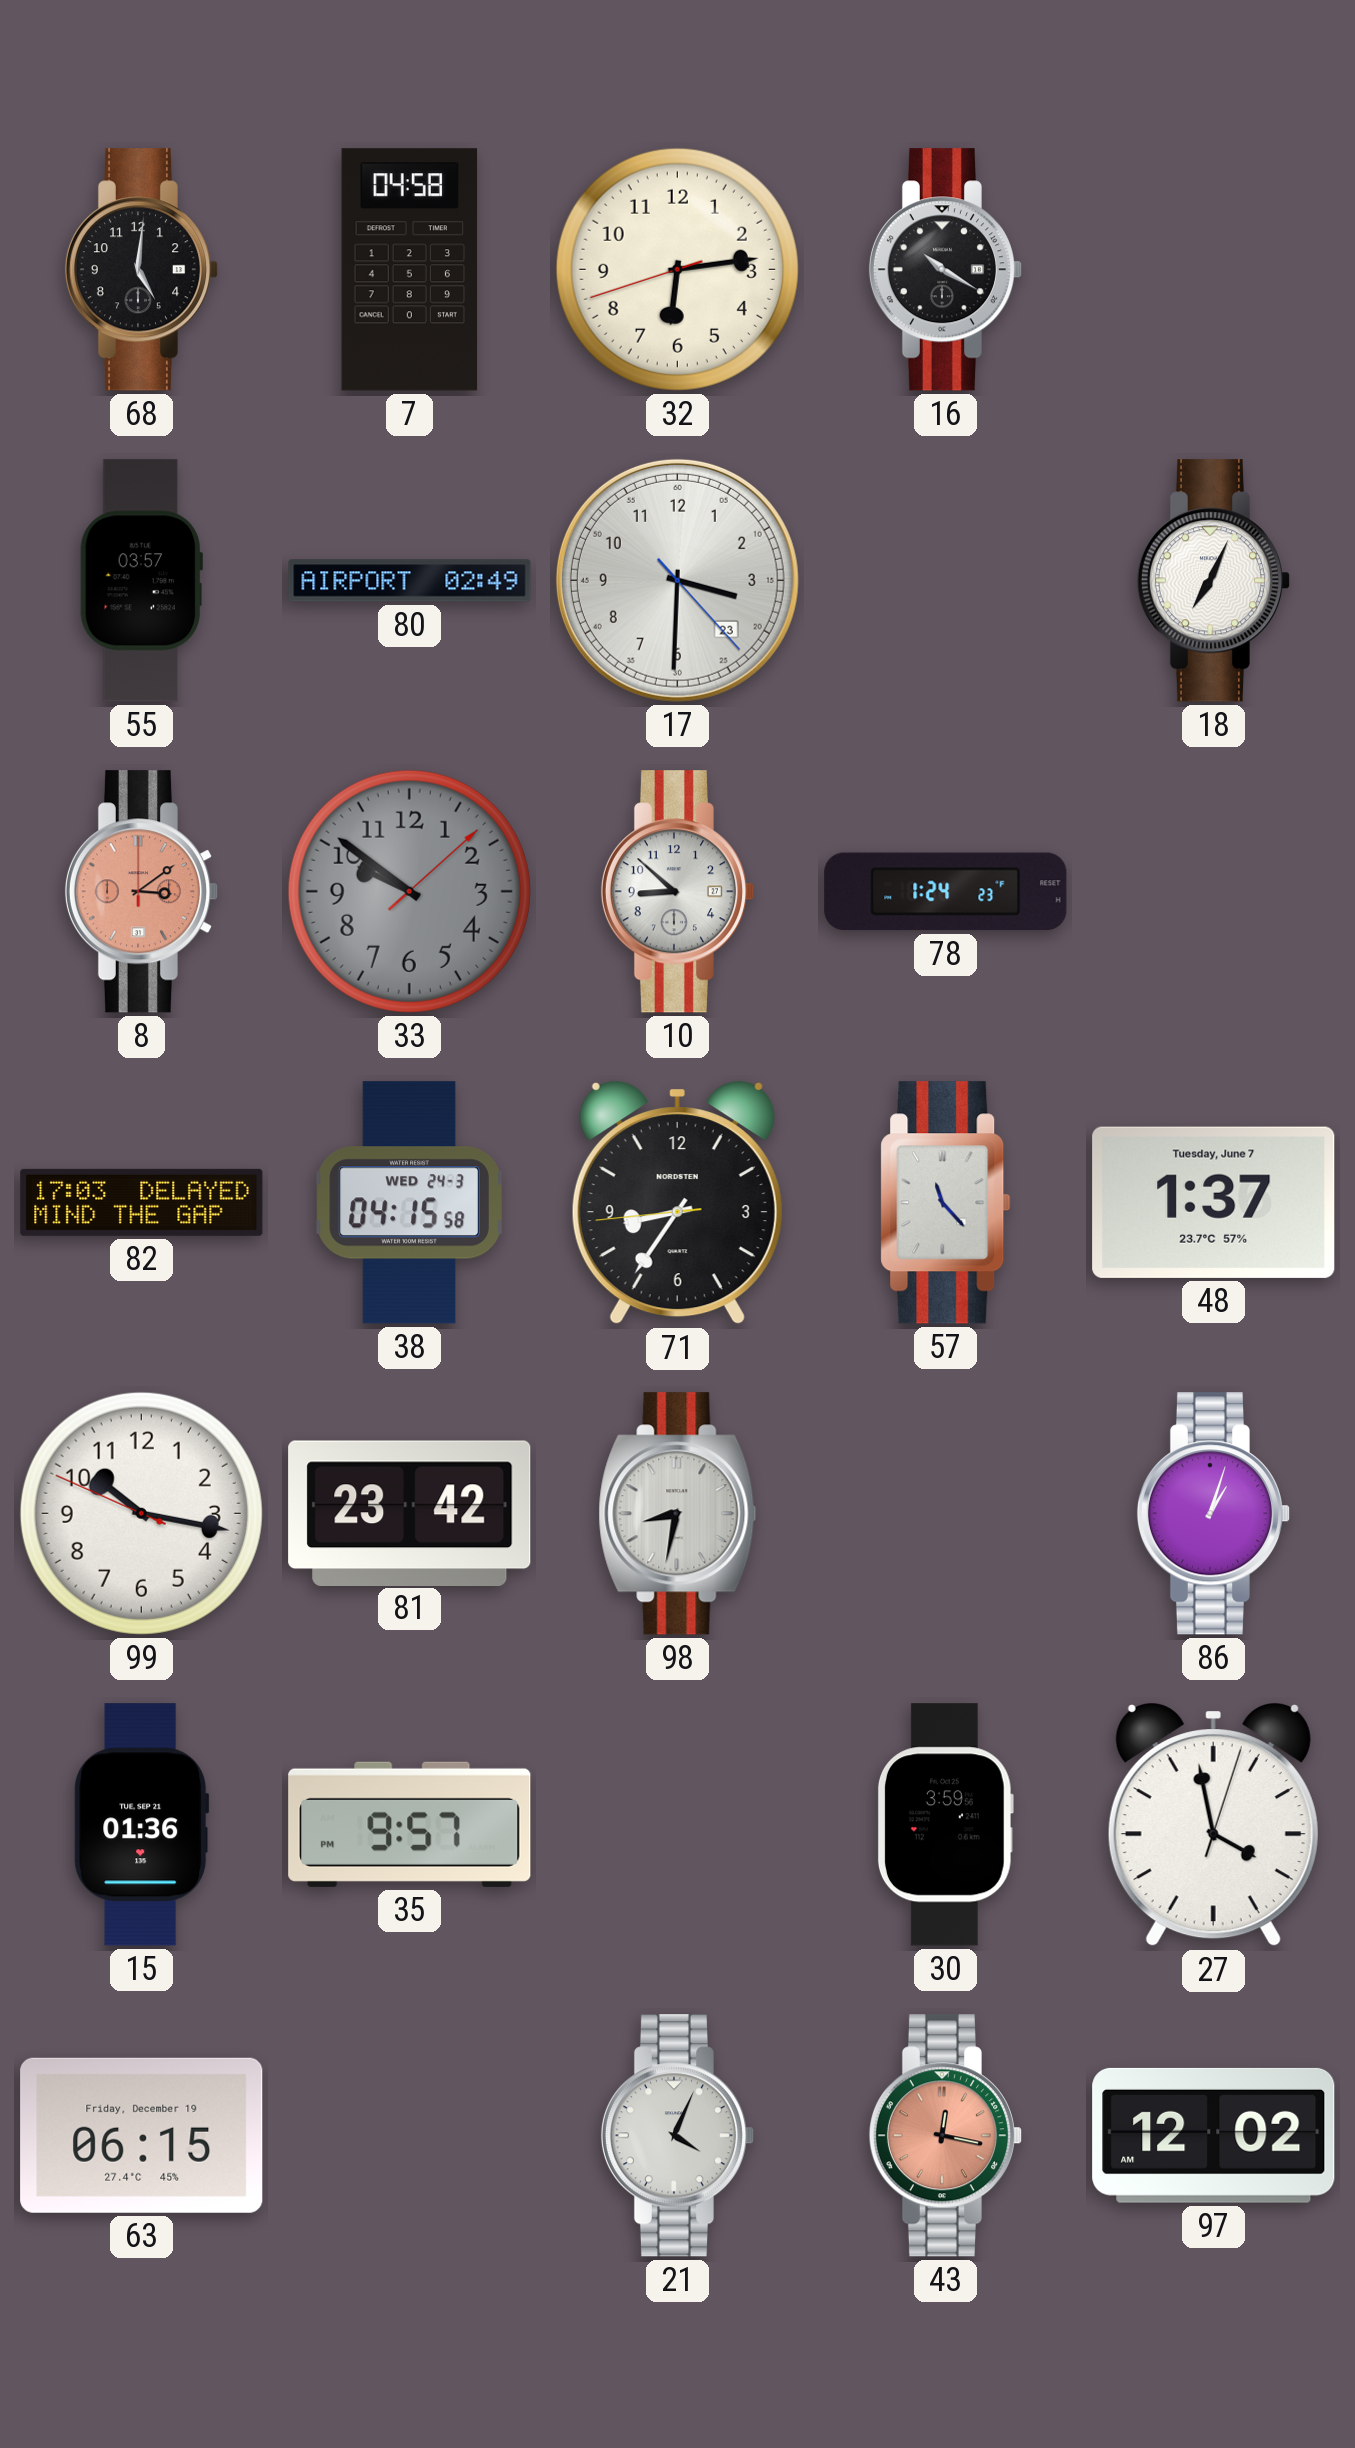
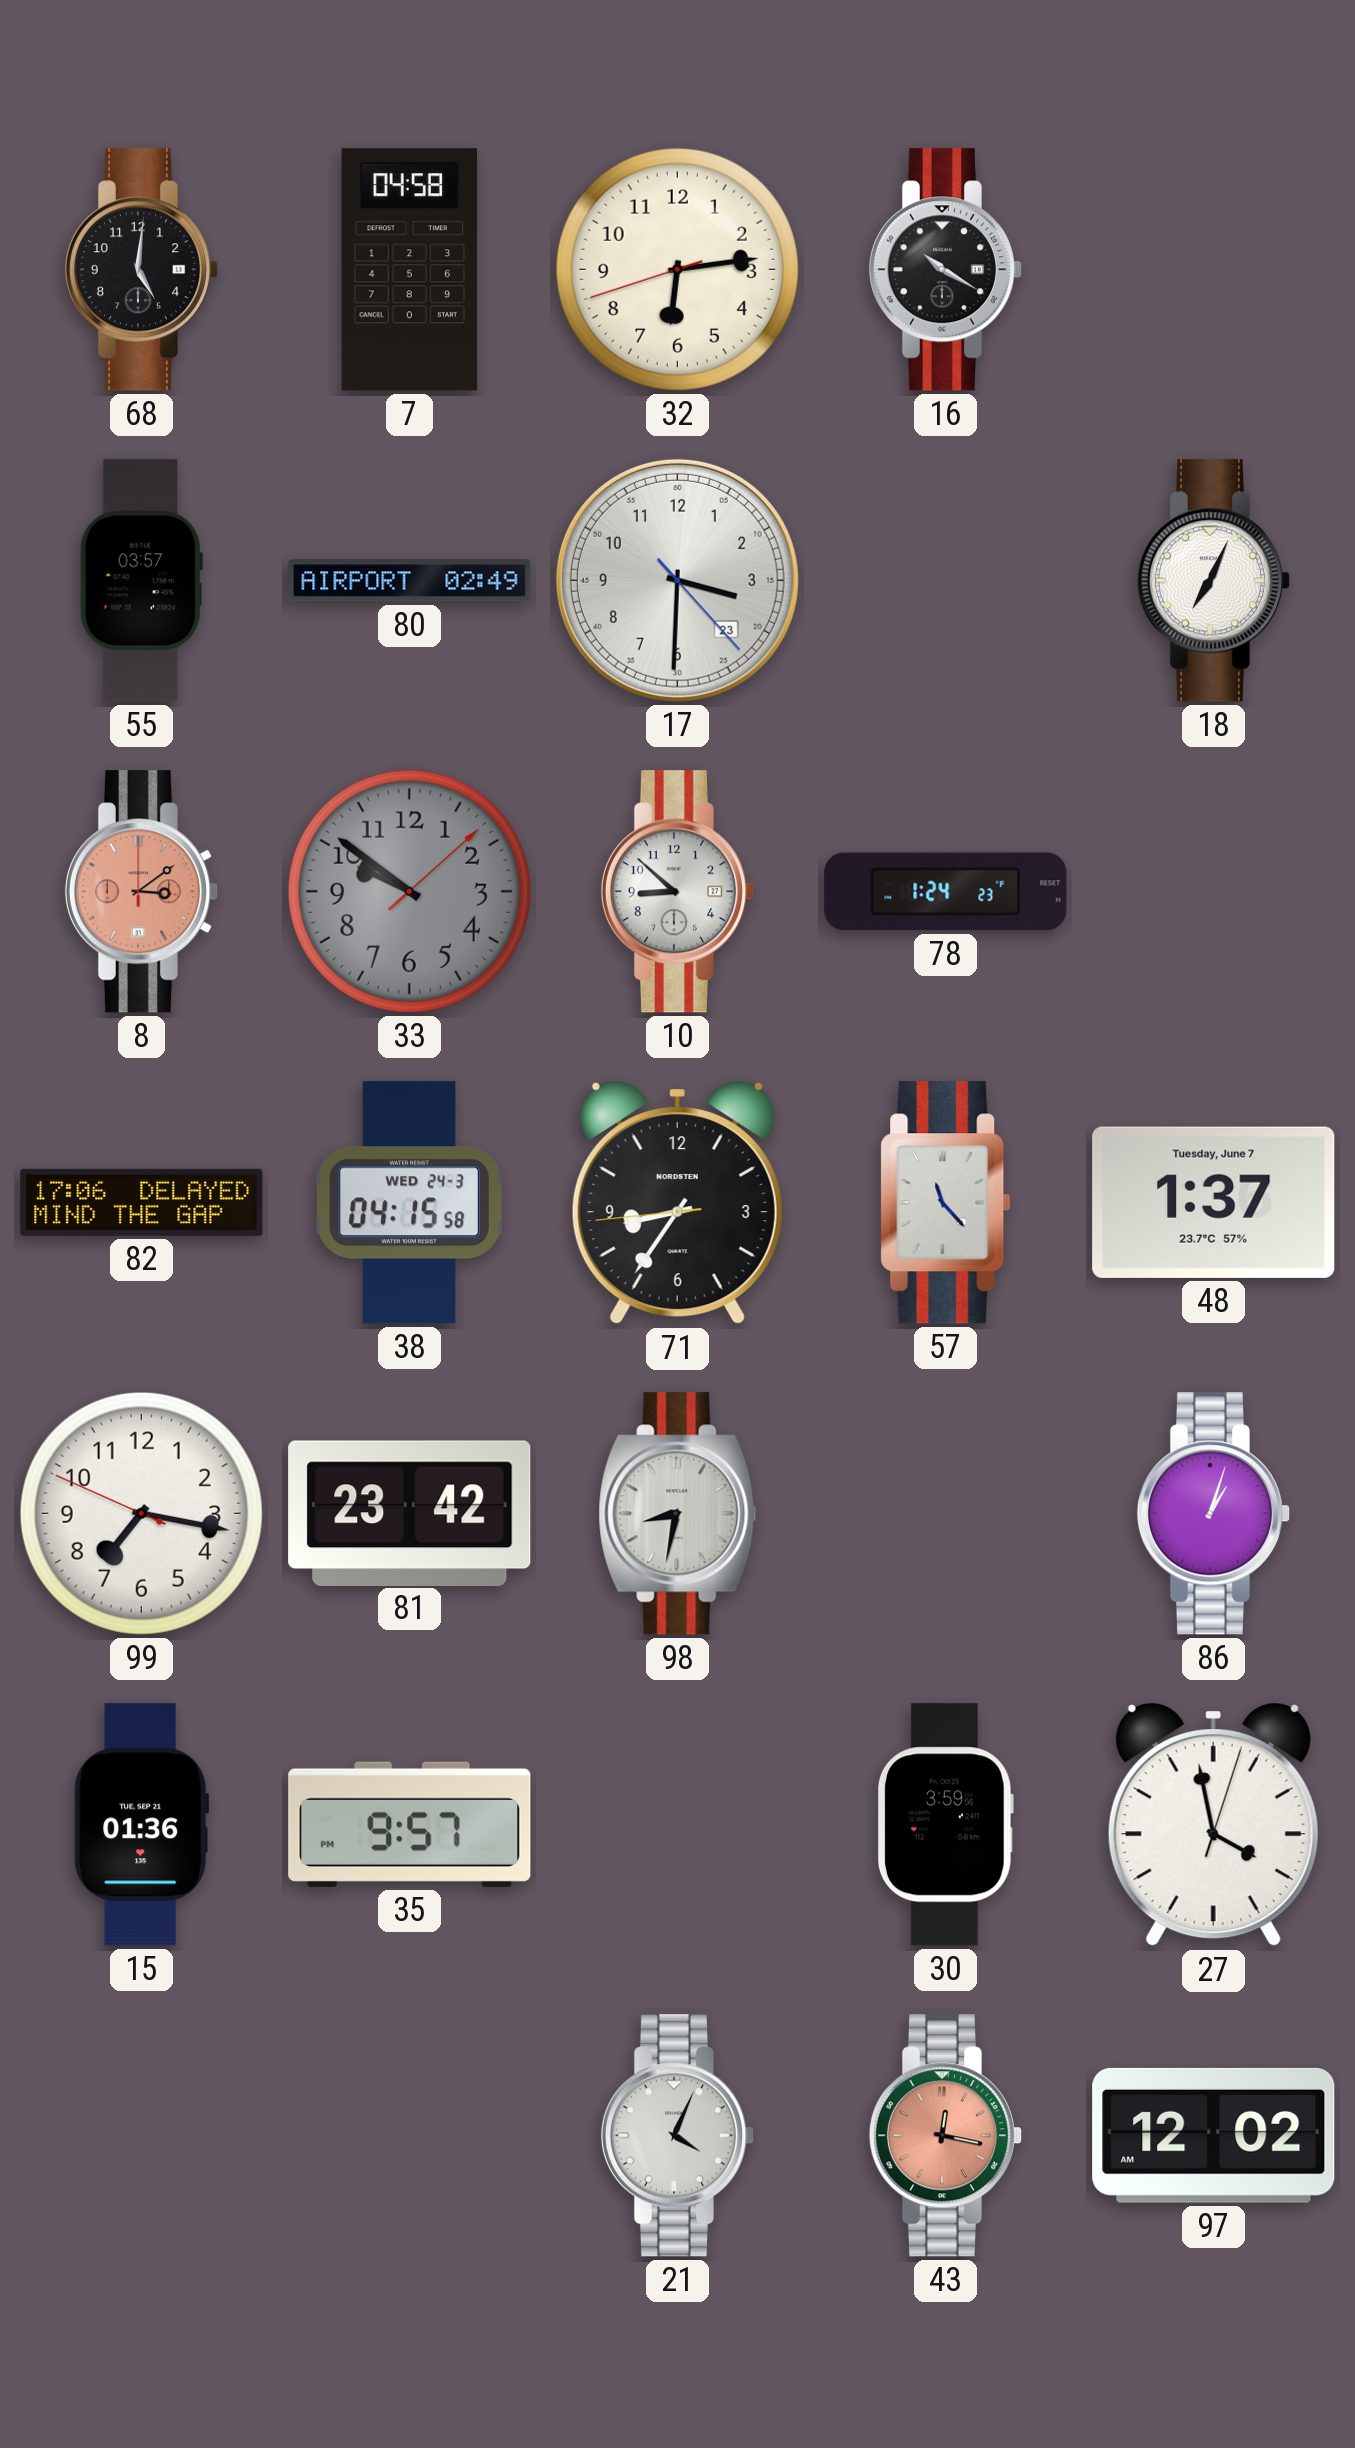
82: 17:03 -> 17:06
99: 10:16 -> 7:16
63: 06:15 -> none
